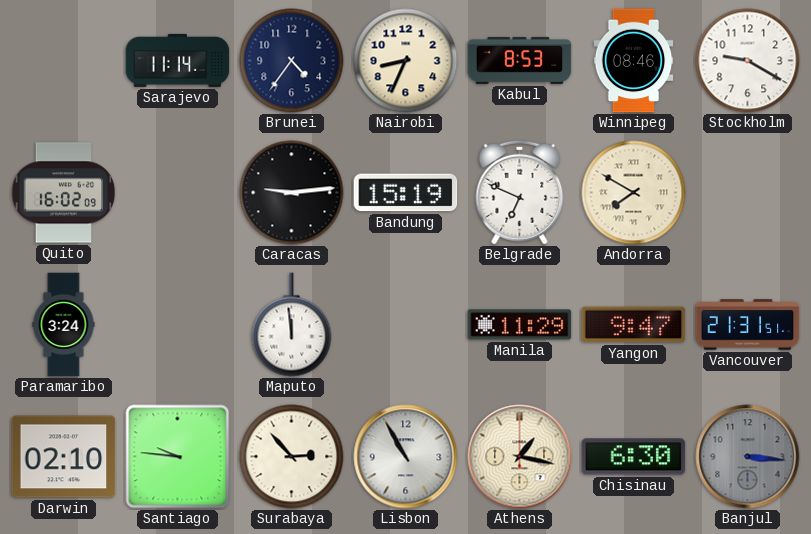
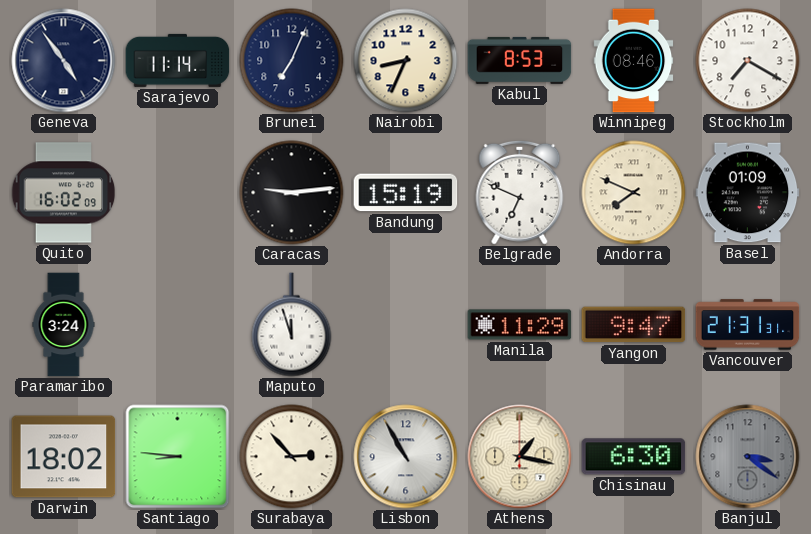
Geneva: none -> 4:54
Brunei: 4:36 -> 7:04
Stockholm: 9:20 -> 7:20
Andorra: 7:50 -> 7:49
Basel: none -> 01:09
Maputo: 11:59 -> 11:57
Vancouver: 21:31:51 -> 21:31:31
Darwin: 02:10 -> 18:02
Santiago: 9:46 -> 8:46
Banjul: 3:16 -> 3:21
